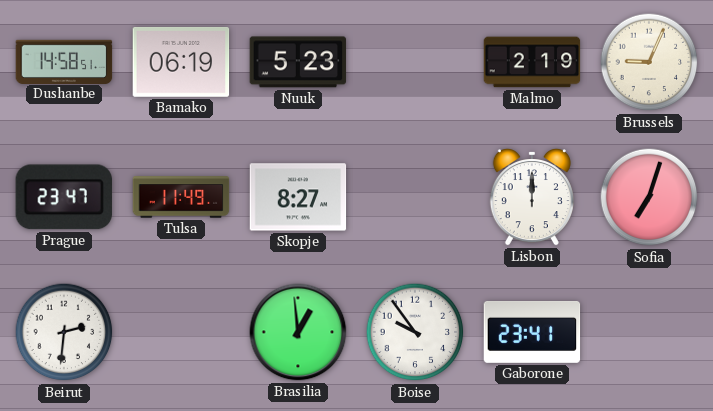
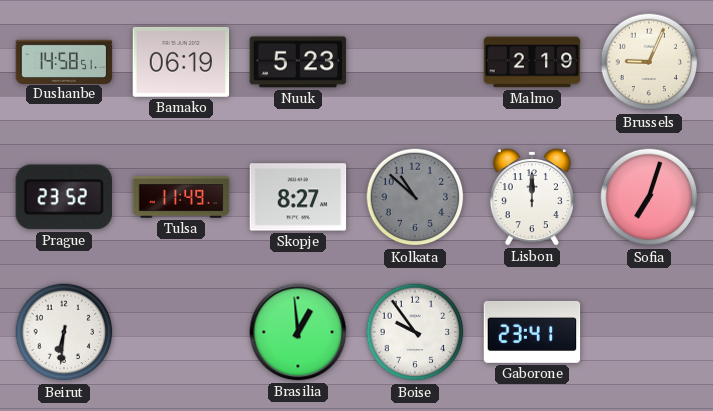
Prague: 23:47 -> 23:52
Kolkata: none -> 10:52
Beirut: 2:31 -> 6:31
